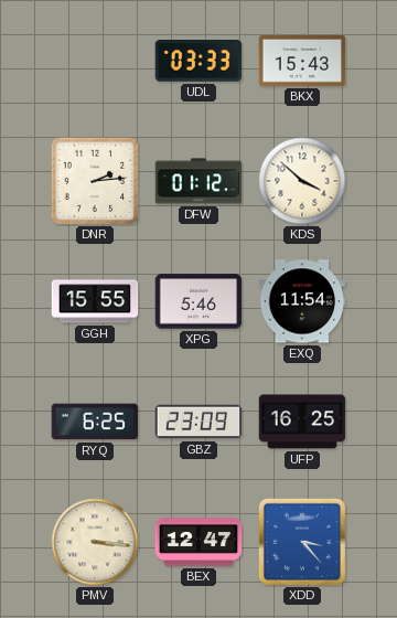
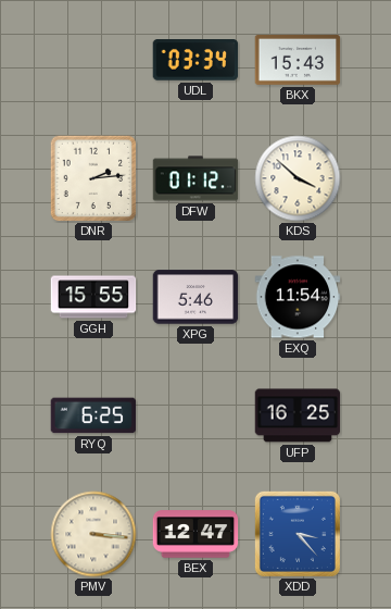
UDL: 03:33 -> 03:34
GBZ: 23:09 -> none
